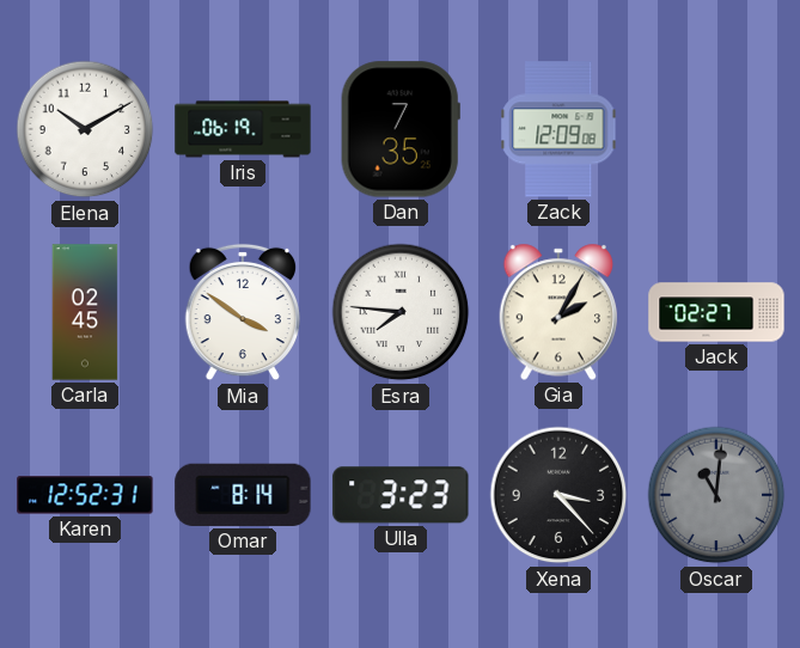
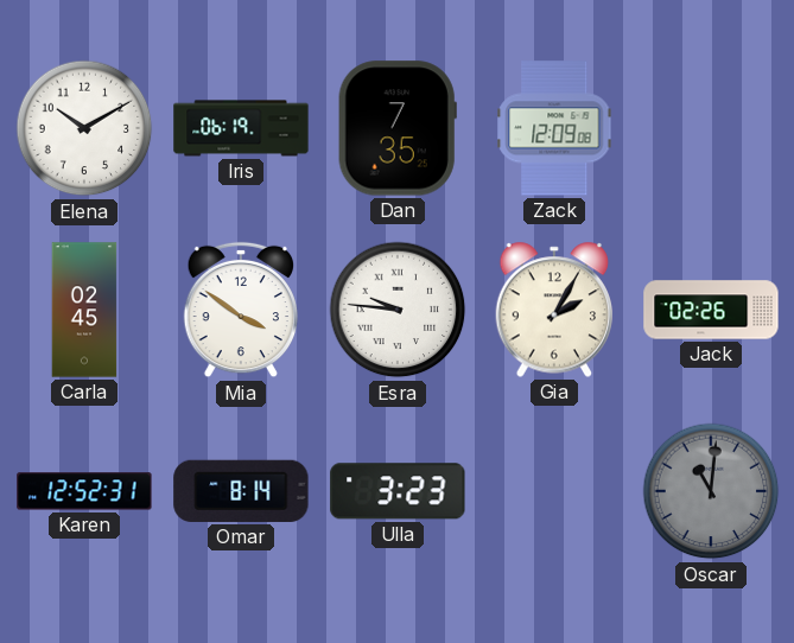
Esra: 7:46 -> 9:46
Jack: 02:27 -> 02:26
Xena: 3:23 -> none
